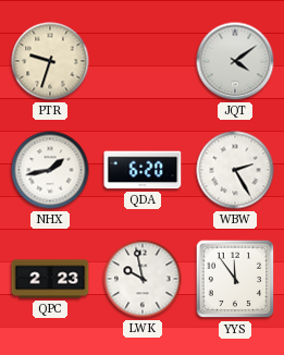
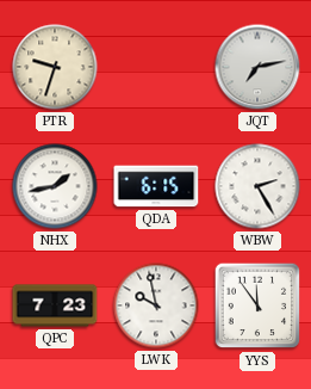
JQT: 4:09 -> 7:13
QDA: 6:20 -> 6:15
QPC: 2:23 -> 7:23
